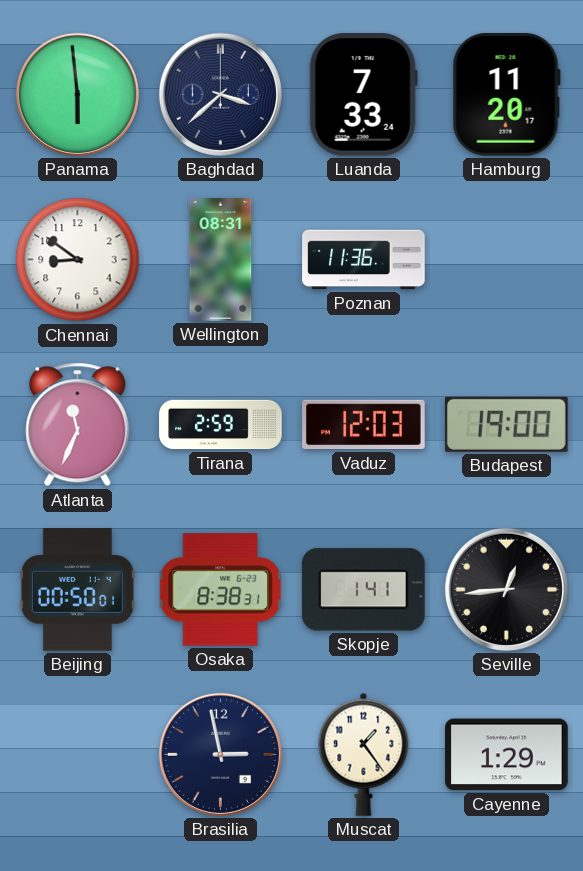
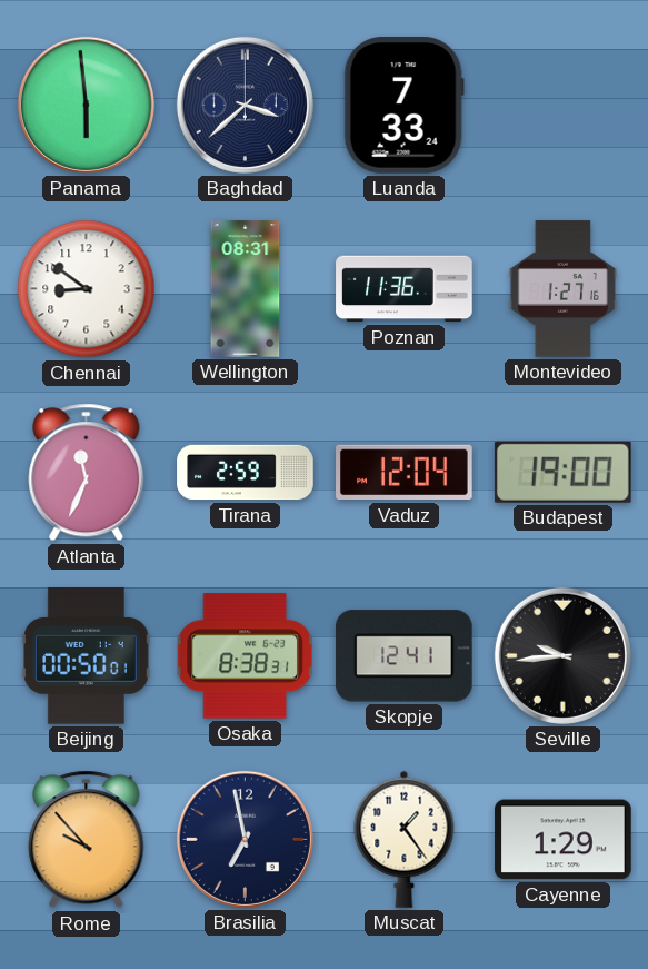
Hamburg: 11:20 -> none
Montevideo: none -> 1:27
Vaduz: 12:03 -> 12:04
Skopje: 1:41 -> 12:41
Seville: 12:44 -> 9:44
Rome: none -> 9:53
Brasilia: 2:58 -> 6:58
